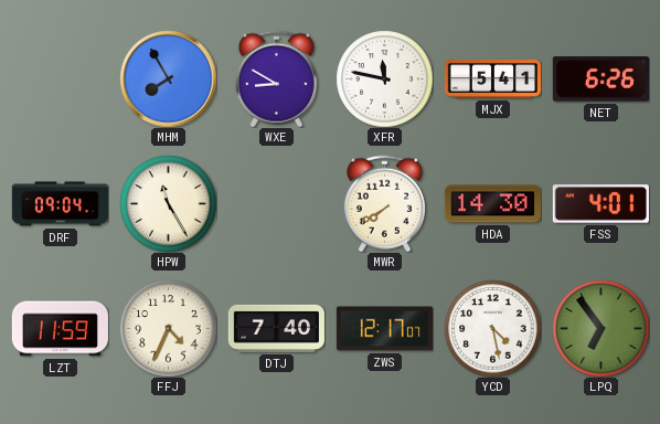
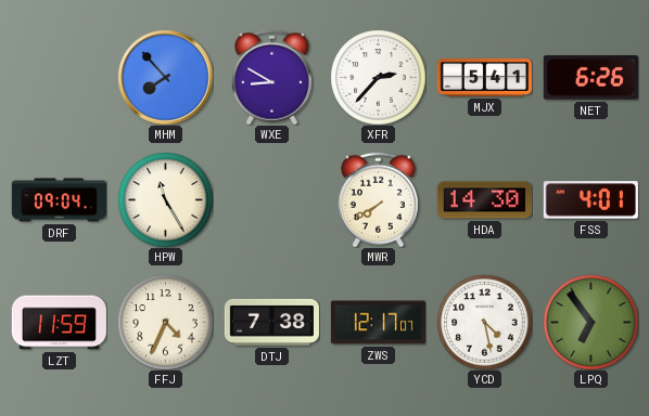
MHM: 7:55 -> 7:53
XFR: 11:47 -> 2:37
DTJ: 7:40 -> 7:38
